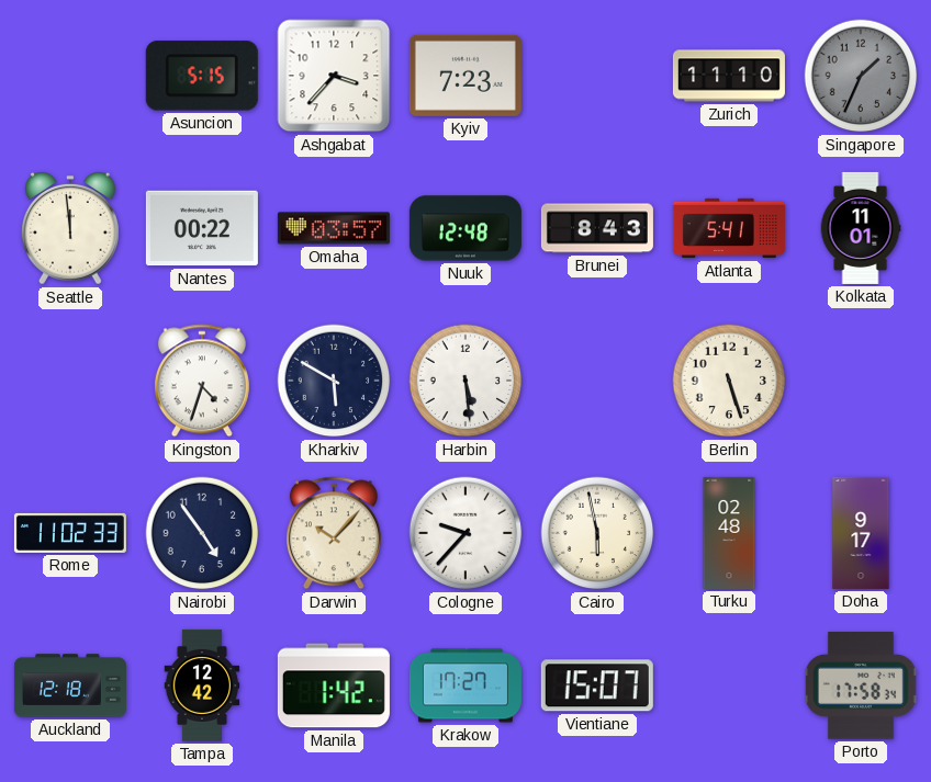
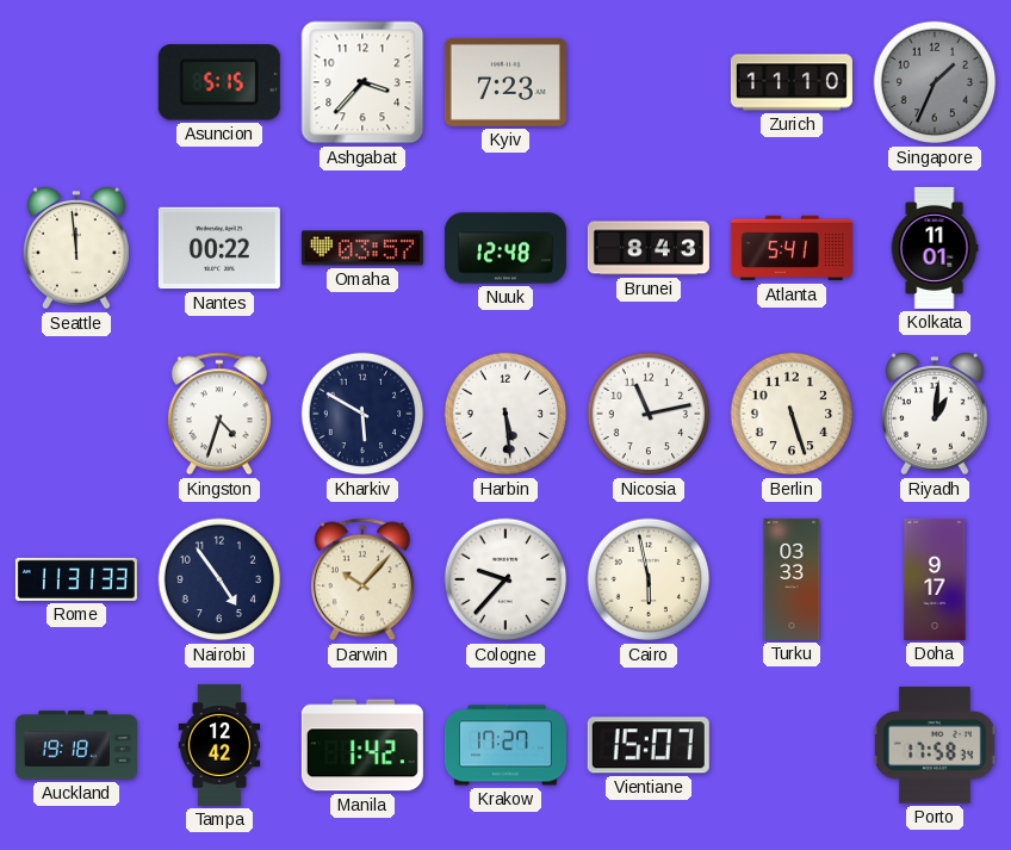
Nicosia: none -> 11:13
Riyadh: none -> 1:01
Rome: 11:02 -> 11:31
Turku: 02:48 -> 03:33
Auckland: 12:18 -> 19:18
